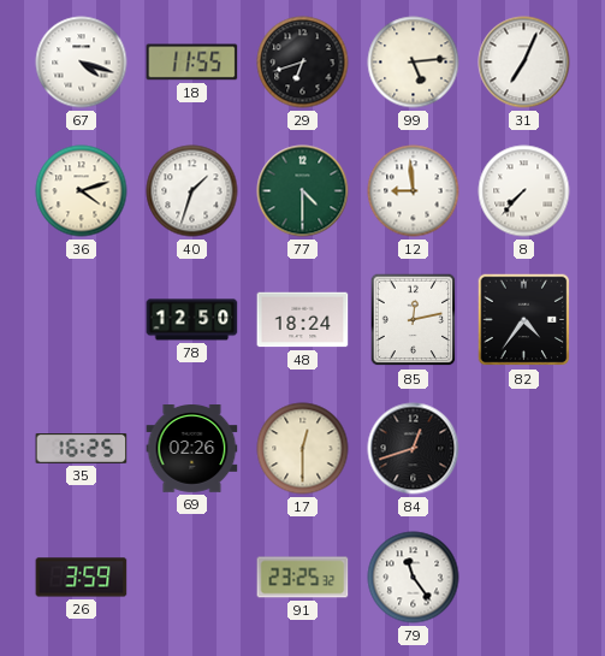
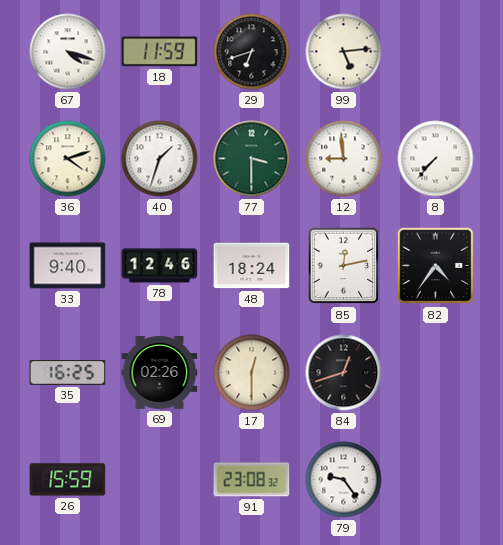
18: 11:55 -> 11:59
31: 7:04 -> none
77: 4:30 -> 3:30
33: none -> 9:40
78: 12:50 -> 12:46
26: 3:59 -> 15:59
91: 23:25 -> 23:08
79: 11:24 -> 9:24
